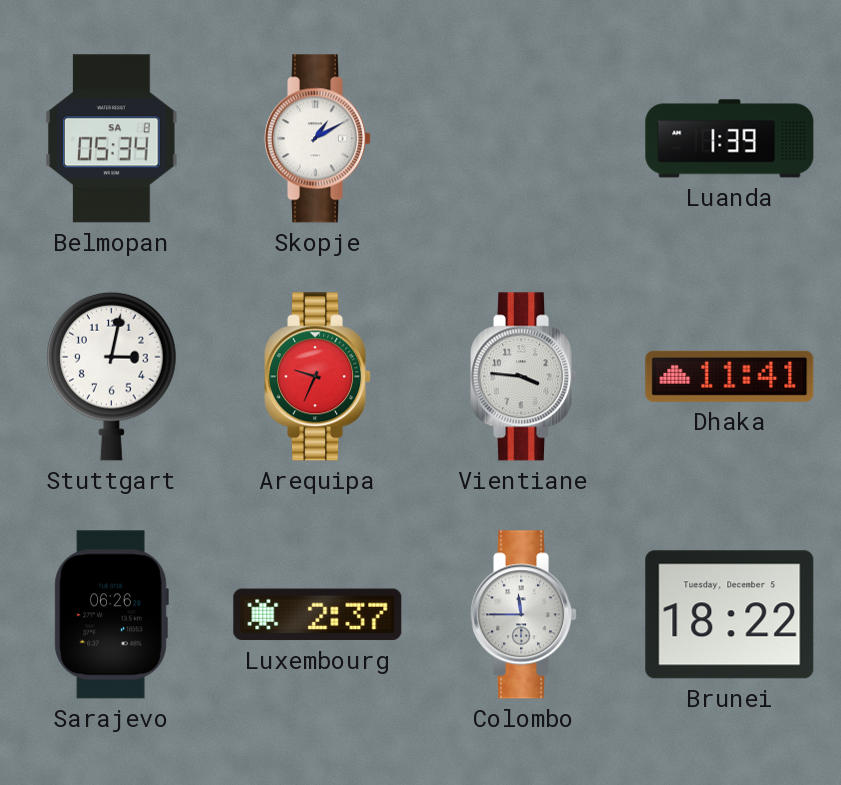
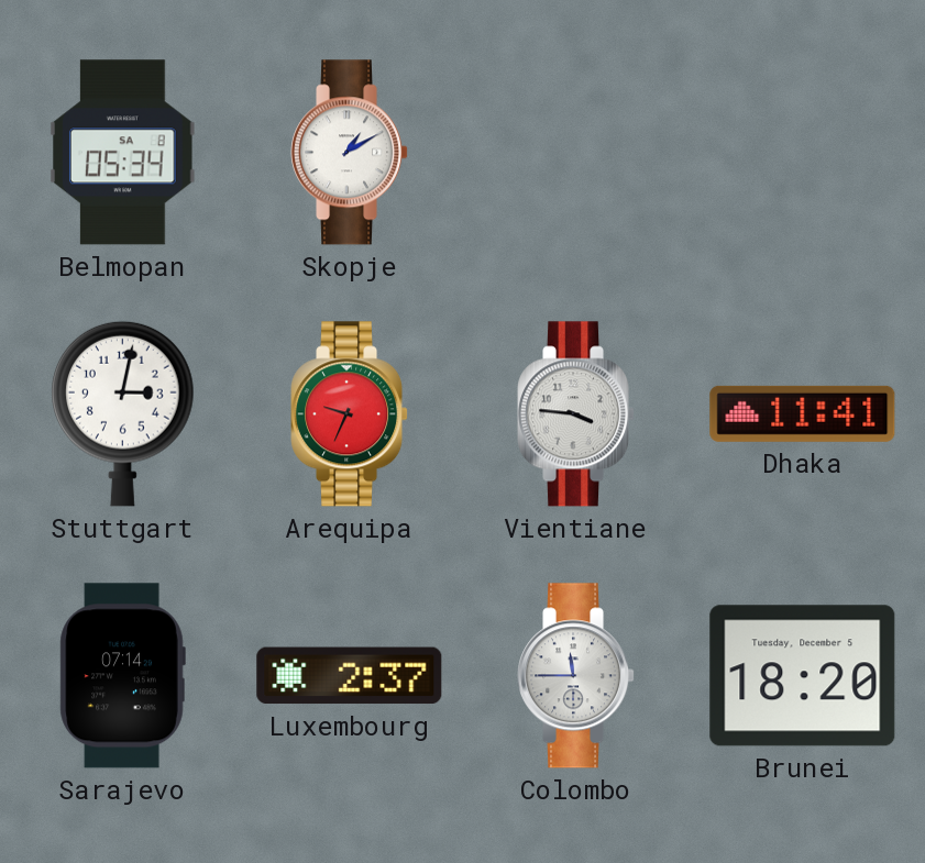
Luanda: 1:39 -> none
Sarajevo: 06:26 -> 07:14
Brunei: 18:22 -> 18:20
